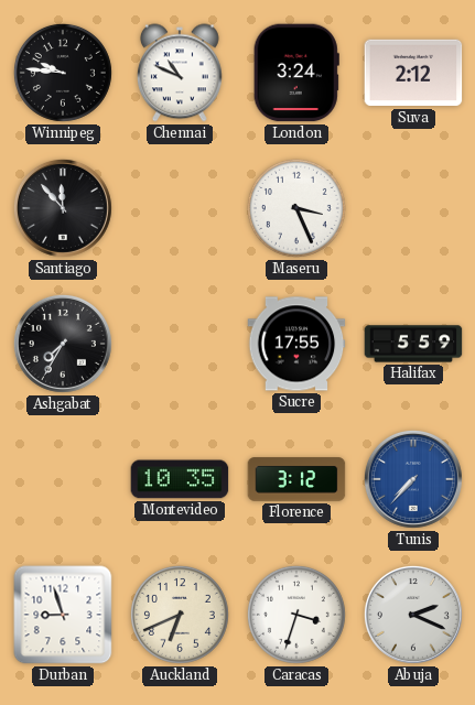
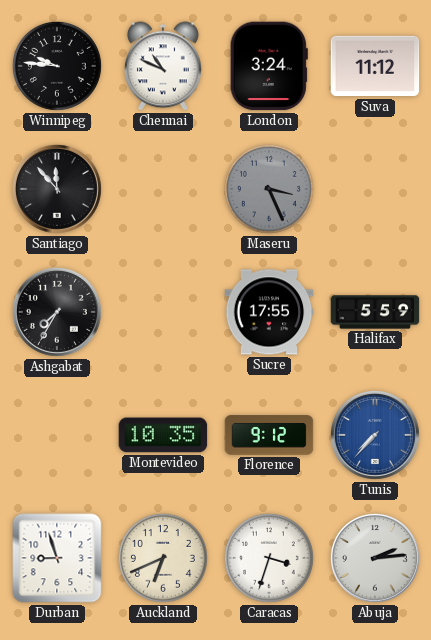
Suva: 2:12 -> 11:12
Maseru dial: white -> grey
Florence: 3:12 -> 9:12
Abuja: 2:19 -> 2:14
